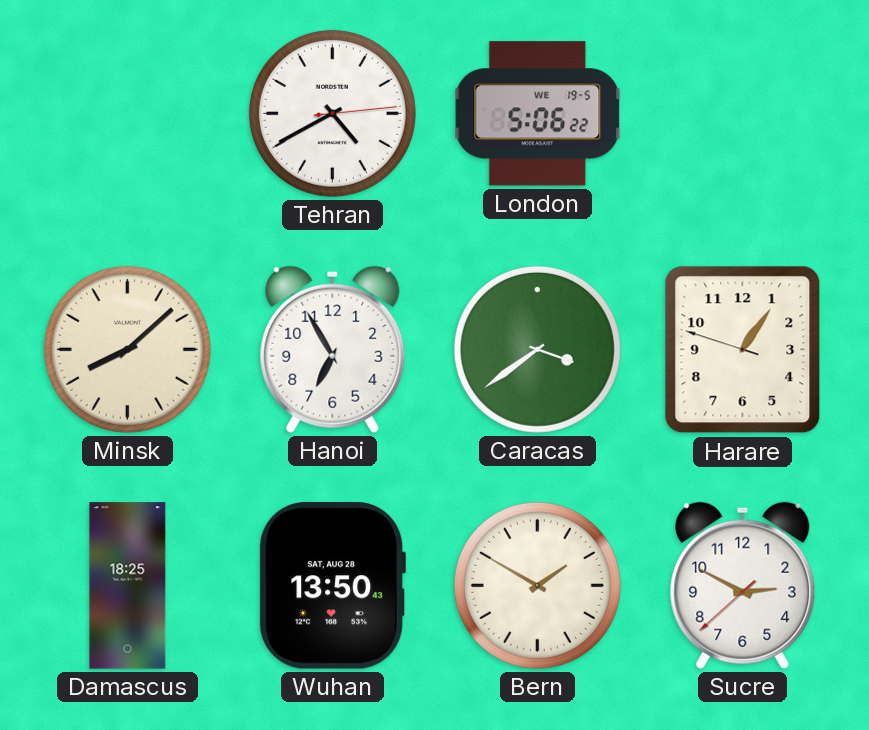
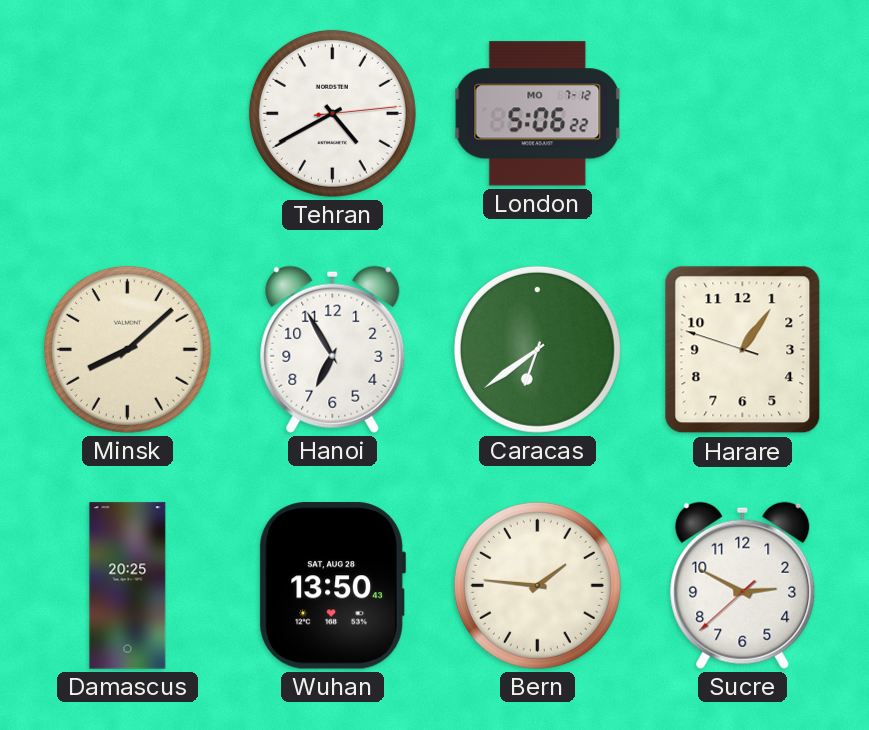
London date: WE 19-5 -> MO 7-12
Caracas: 3:39 -> 6:39
Damascus: 18:25 -> 20:25
Bern: 1:50 -> 1:46
